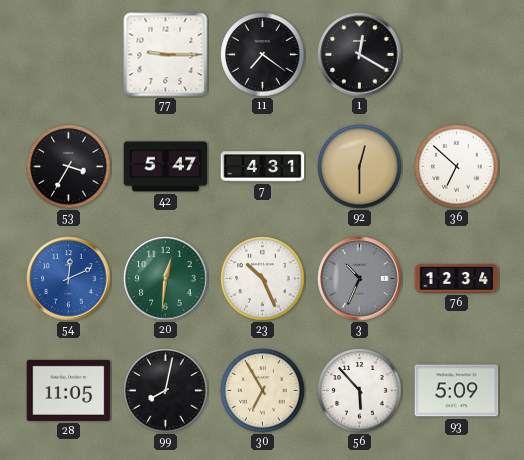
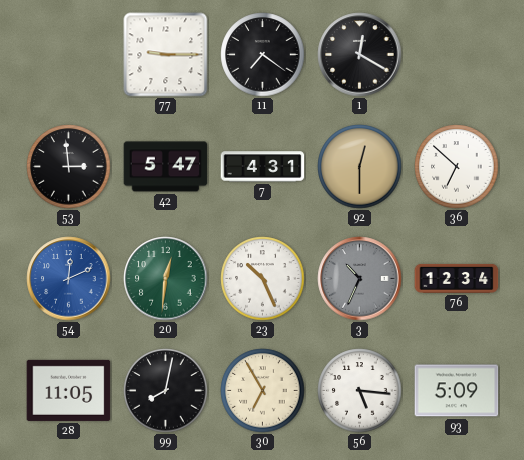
53: 3:35 -> 2:59
56: 5:53 -> 5:16
